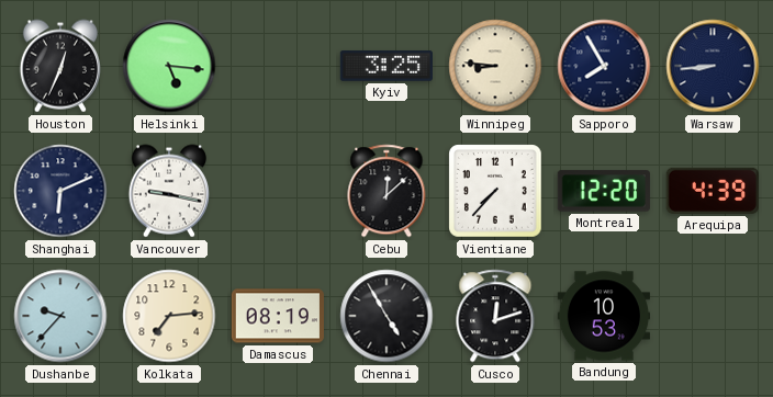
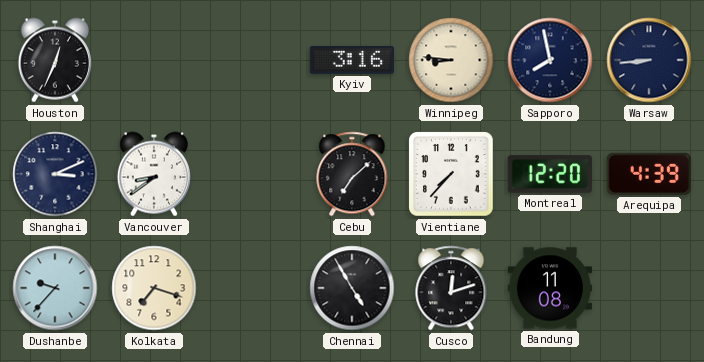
Helsinki: 5:16 -> none
Kyiv: 3:25 -> 3:16
Sapporo: 7:55 -> 7:58
Shanghai: 6:11 -> 3:11
Vancouver: 9:17 -> 8:39
Cebu: 12:08 -> 7:08
Kolkata: 7:14 -> 7:18
Damascus: 08:19 -> none
Bandung: 10:53 -> 11:08
